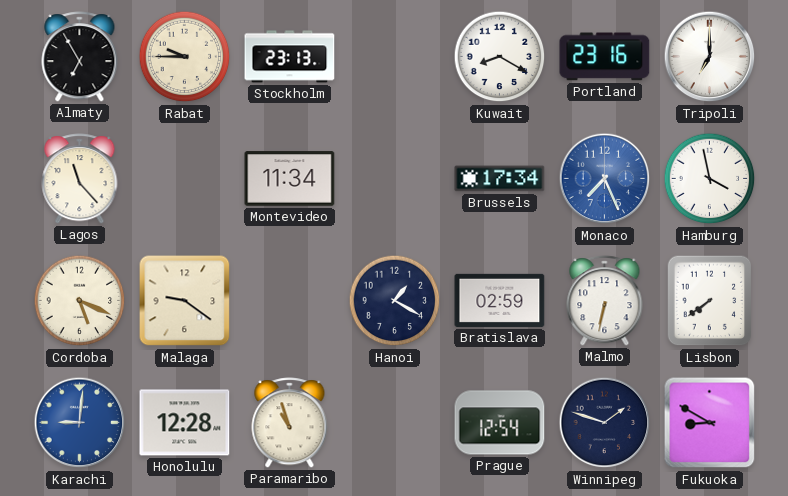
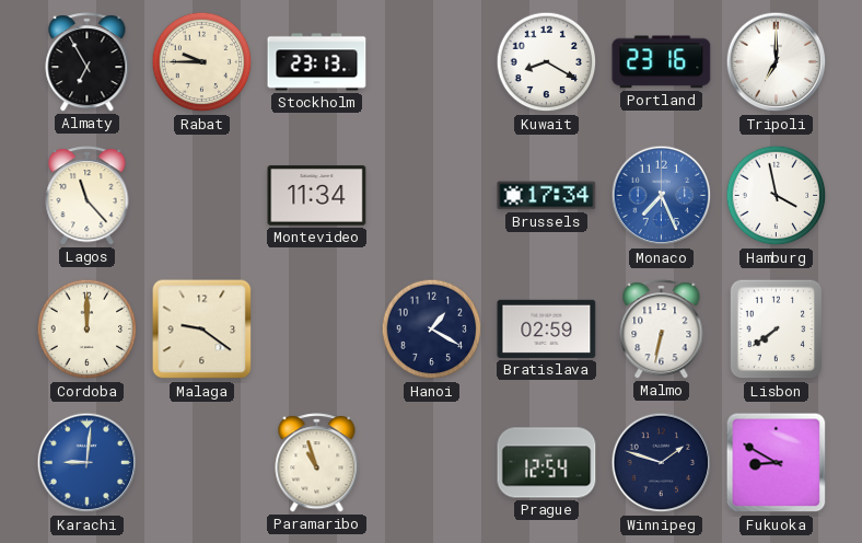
Cordoba: 5:19 -> 12:00
Honolulu: 12:28 -> none
